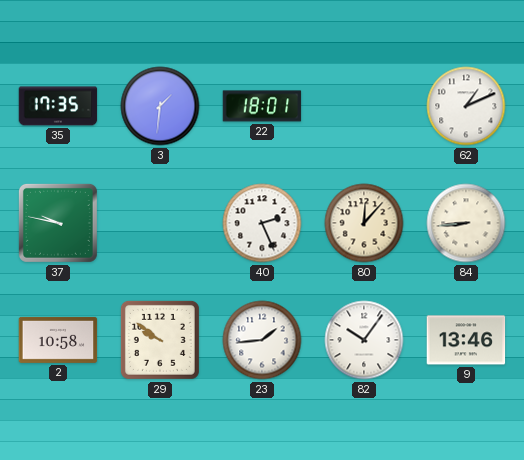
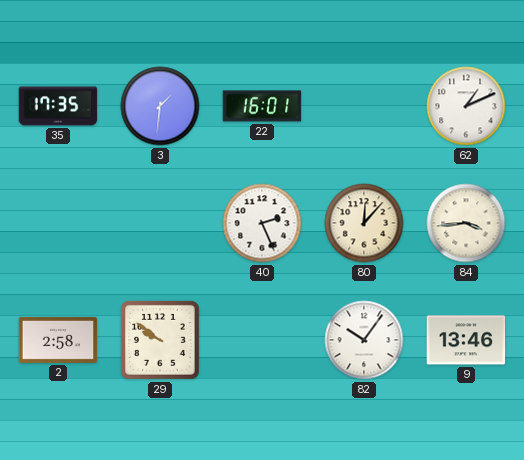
22: 18:01 -> 16:01
37: 9:47 -> none
84: 8:44 -> 3:44
2: 10:58 -> 2:58
23: 1:44 -> none
